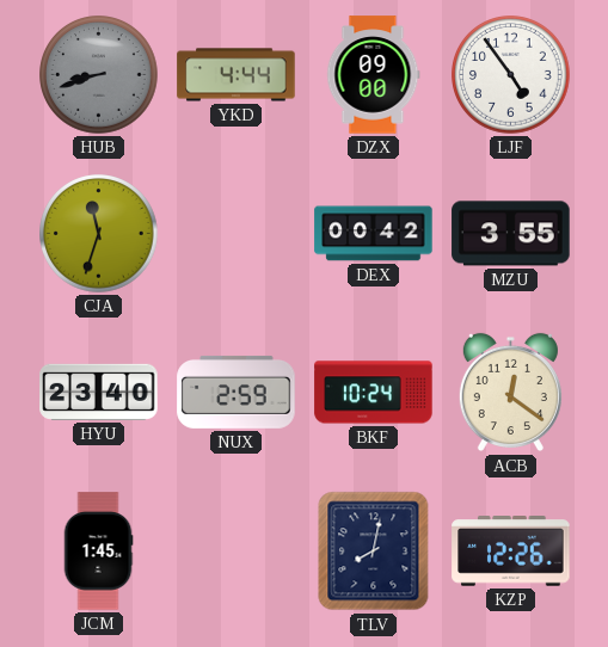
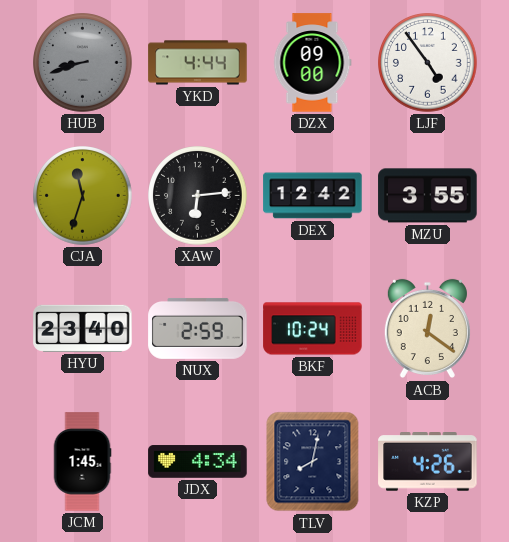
XAW: none -> 6:14
DEX: 00:42 -> 12:42
JDX: none -> 4:34
KZP: 12:26 -> 4:26
